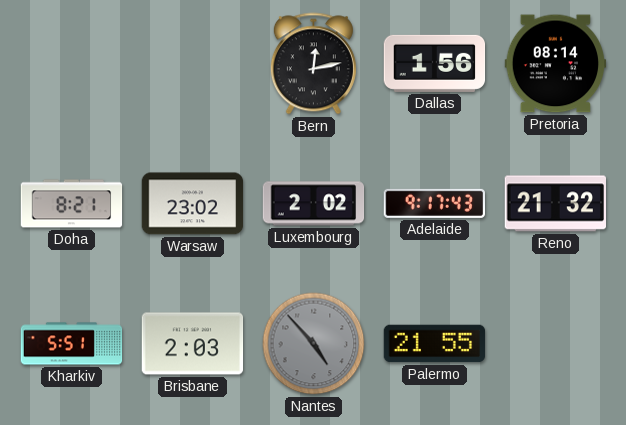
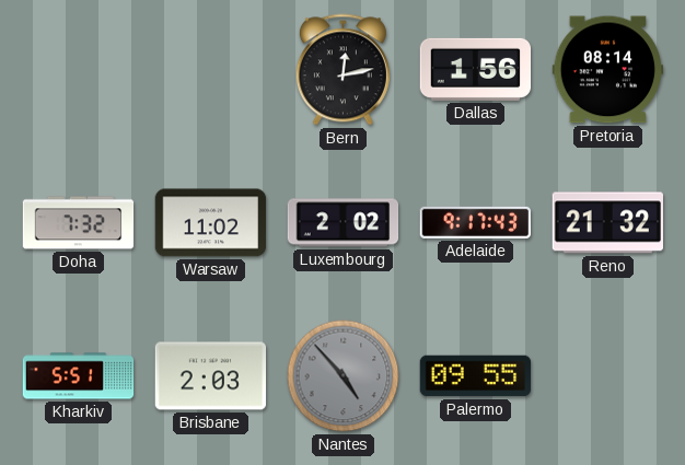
Doha: 8:21 -> 7:32
Warsaw: 23:02 -> 11:02
Palermo: 21:55 -> 09:55
